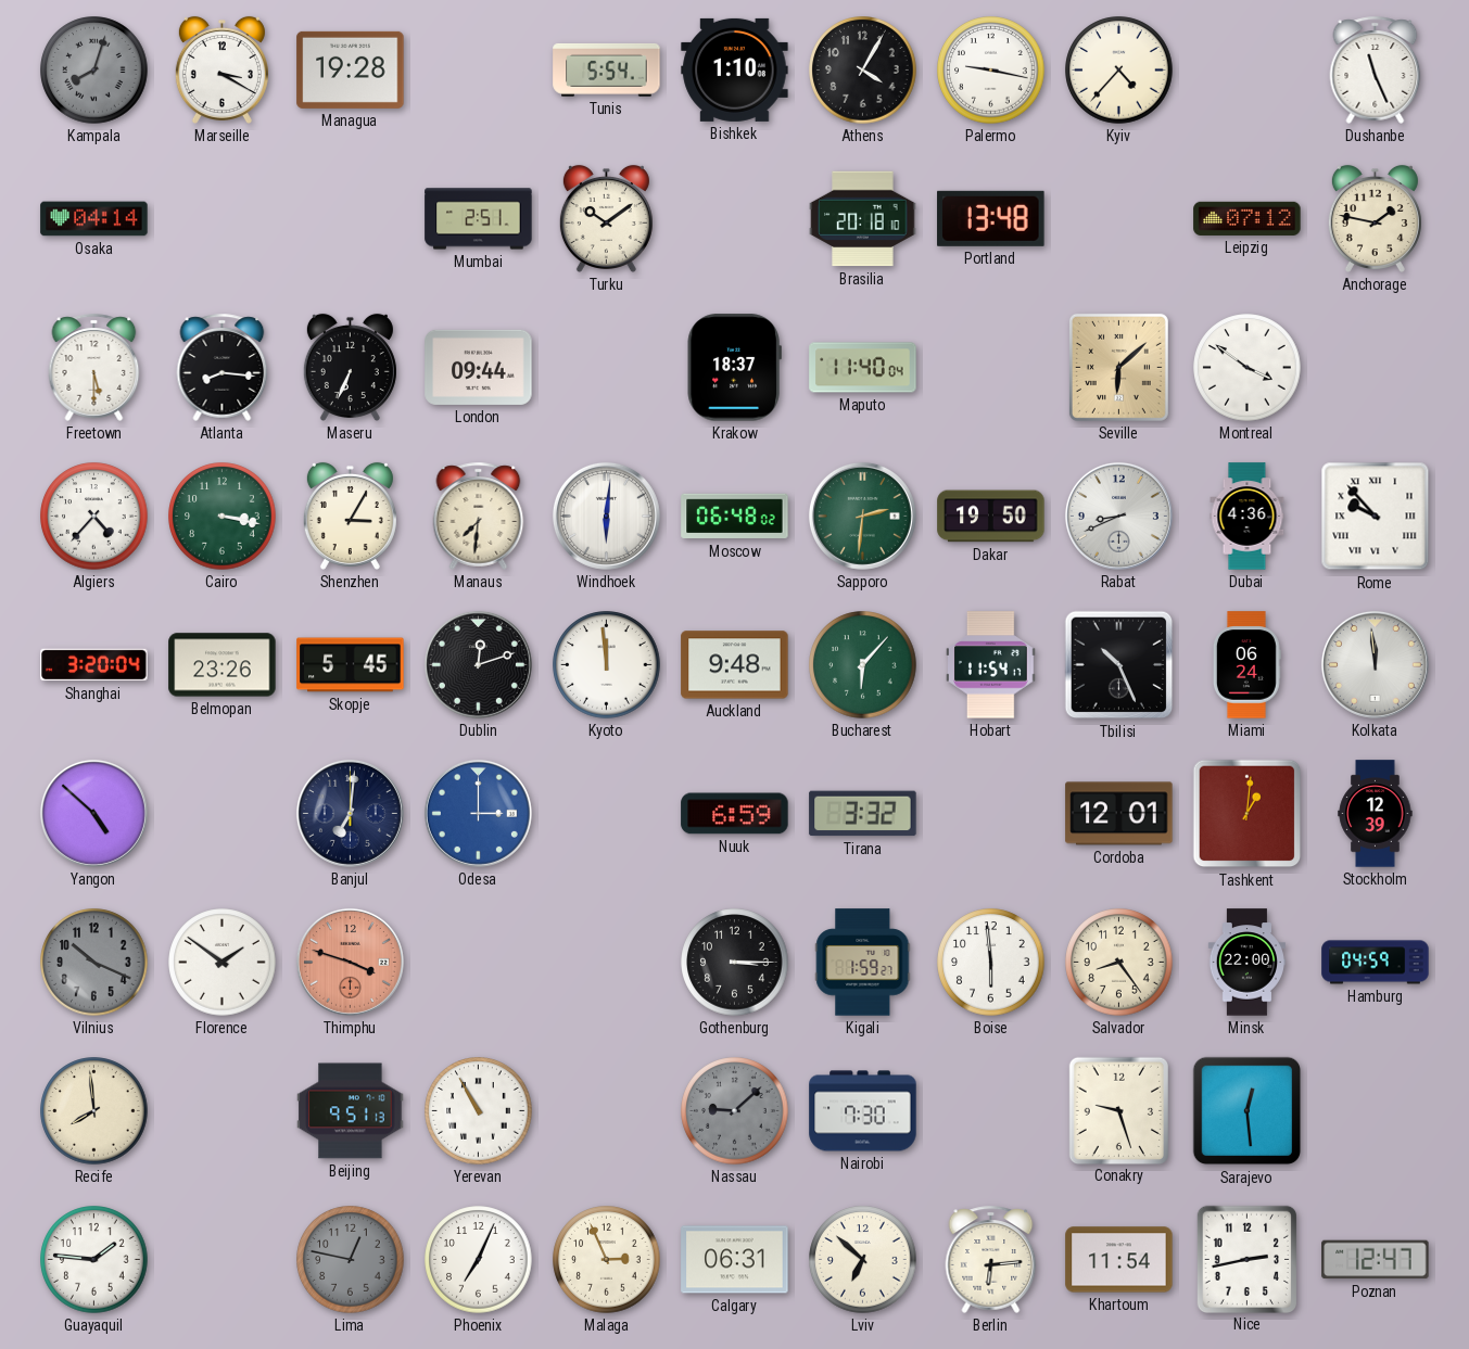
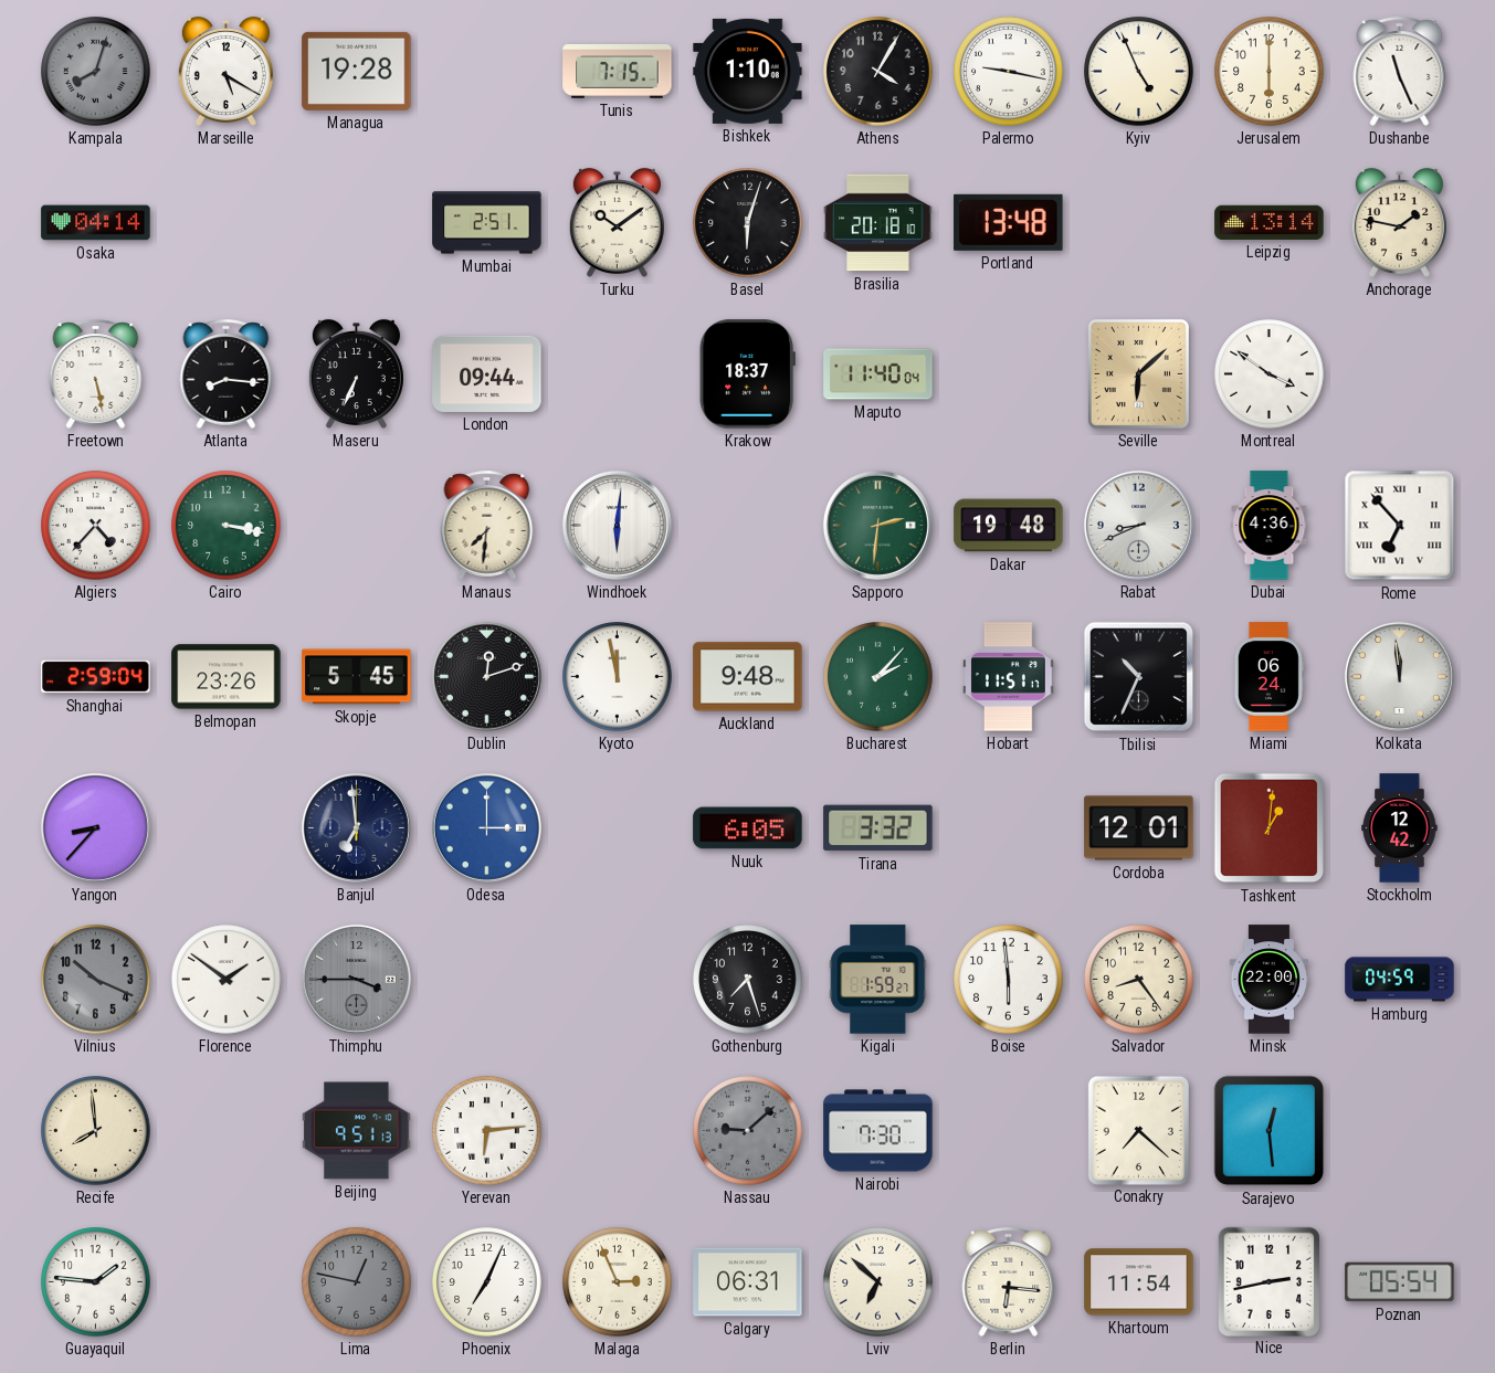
Marseille: 3:20 -> 5:20
Tunis: 5:54 -> 7:15
Kyiv: 4:37 -> 4:56
Jerusalem: none -> 6:00
Basel: none -> 6:03
Leipzig: 07:12 -> 13:14
Freetown: 5:30 -> 5:28
Shenzhen: 3:05 -> none
Moscow: 06:48 -> none
Dakar: 19:50 -> 19:48
Rome: 9:53 -> 6:53
Shanghai: 3:20 -> 2:59
Kyoto: 11:59 -> 11:58
Bucharest: 6:07 -> 2:07
Hobart: 11:54 -> 11:51
Tbilisi: 10:26 -> 10:34
Yangon: 4:52 -> 8:37
Banjul: 7:01 -> 6:59
Nuuk: 6:59 -> 6:05
Stockholm: 12:39 -> 12:42
Thimphu: 3:48 -> 3:45
Thimphu dial: salmon -> grey
Gothenburg: 3:15 -> 7:27
Yerevan: 10:55 -> 6:14
Conakry: 9:27 -> 7:22
Berlin: 6:14 -> 6:16
Poznan: 12:47 -> 05:54
